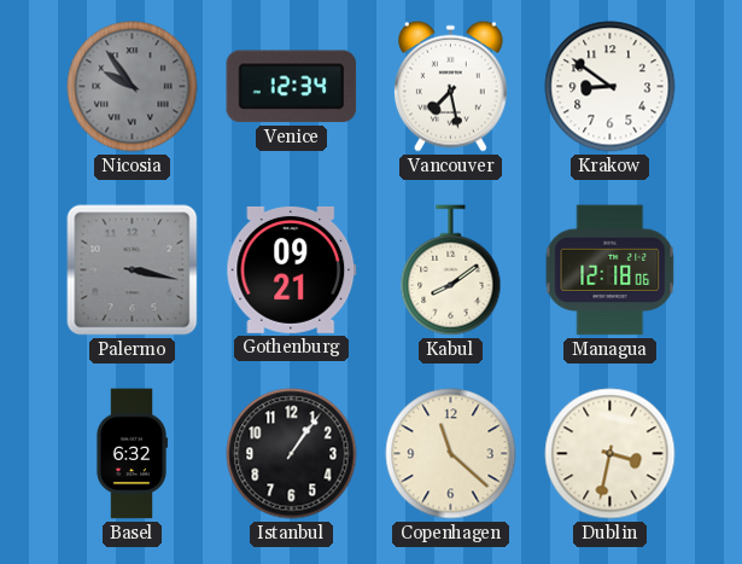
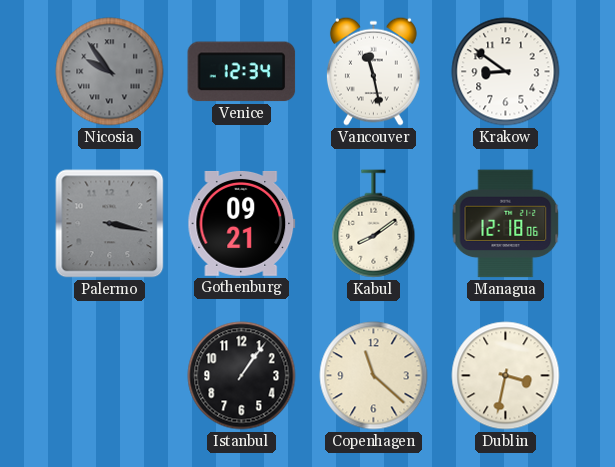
Vancouver: 7:28 -> 11:28
Basel: 6:32 -> none
